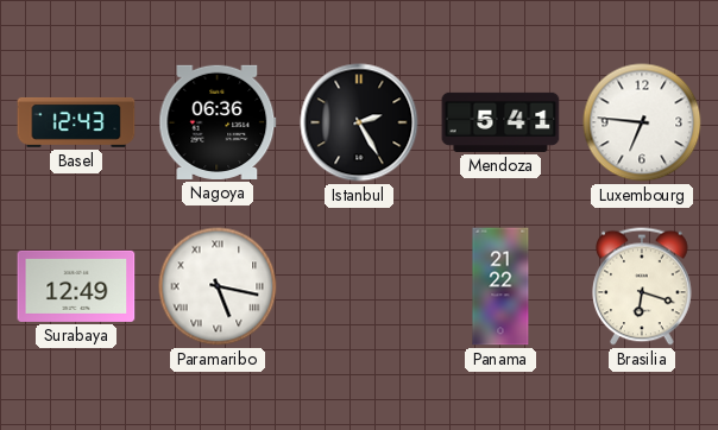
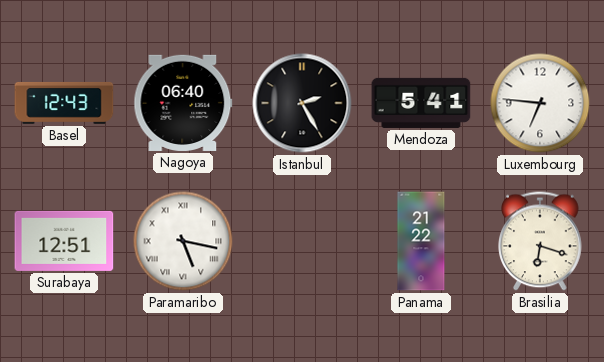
Nagoya: 06:36 -> 06:40
Surabaya: 12:49 -> 12:51
